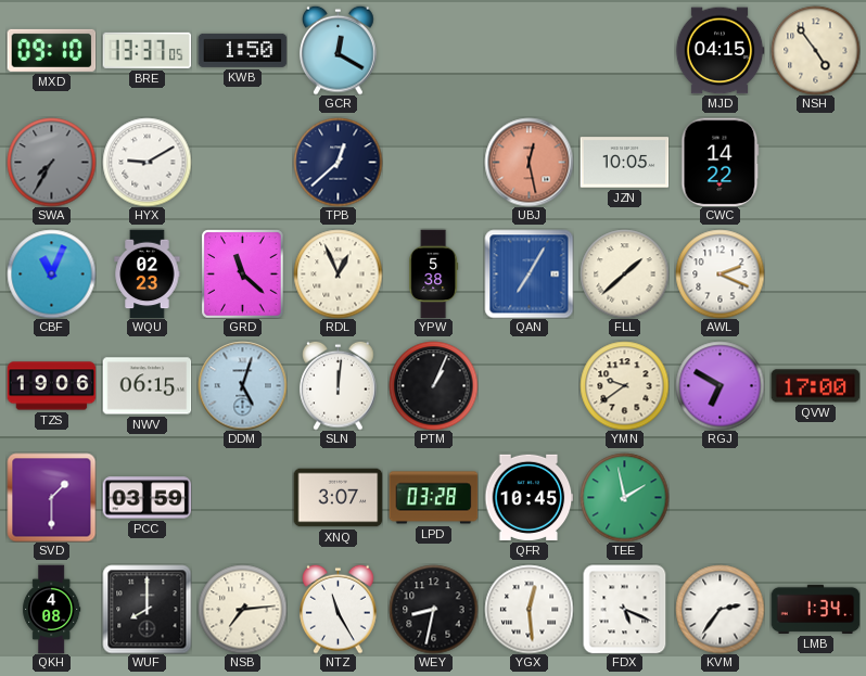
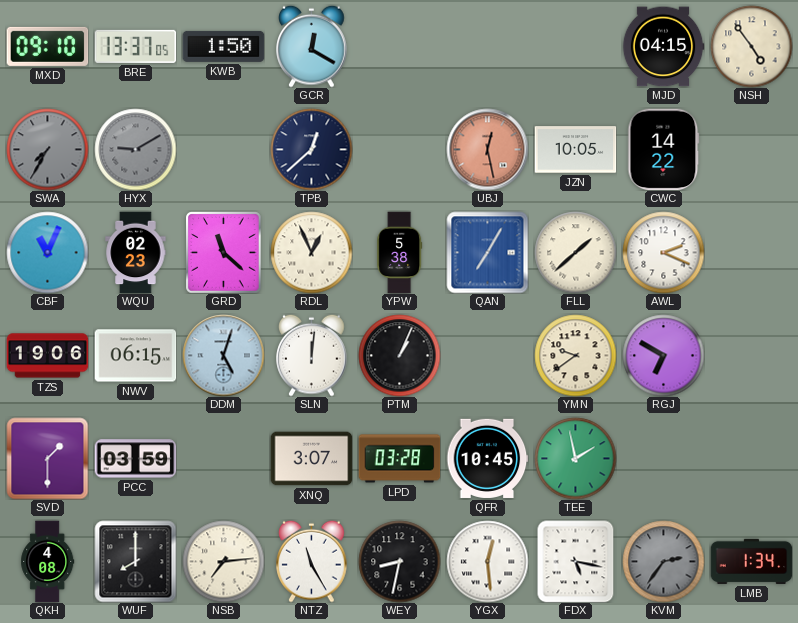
HYX dial: white -> grey
QVW: 17:00 -> none
FDX: 5:19 -> 5:17
KVM dial: white -> grey
